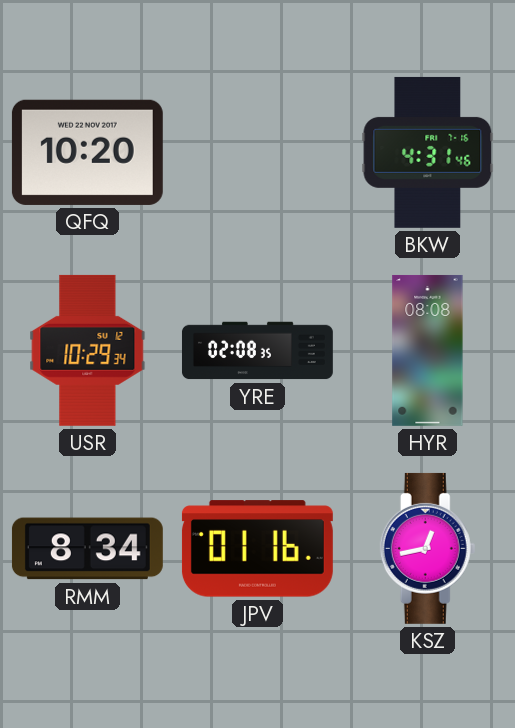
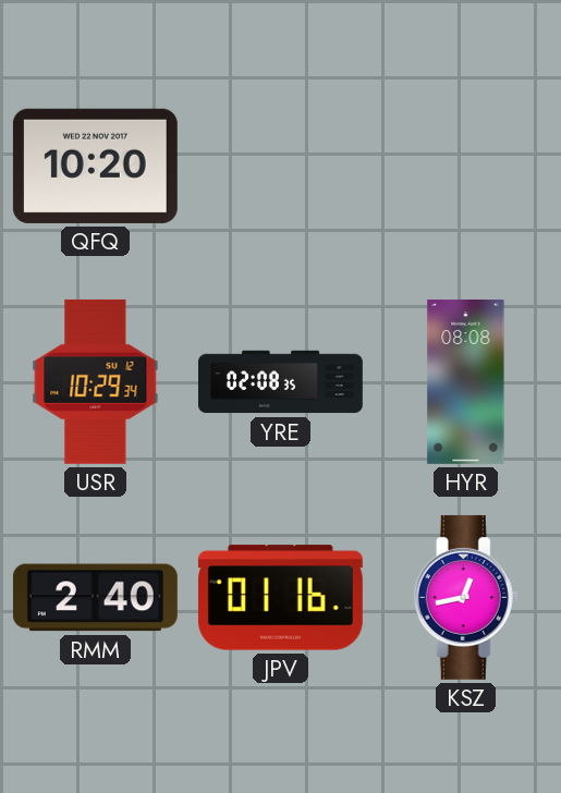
BKW: 4:31 -> none
RMM: 8:34 -> 2:40
